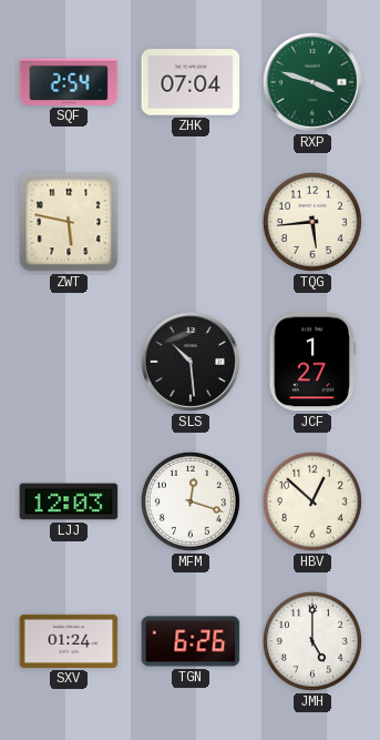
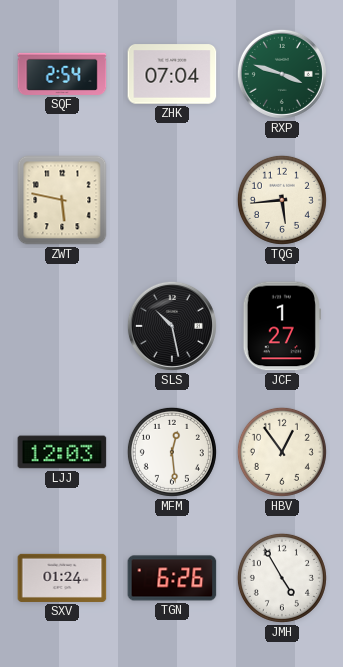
SLS: 10:29 -> 10:28
MFM: 12:18 -> 12:29
HBV: 12:52 -> 12:54
JMH: 5:00 -> 4:55
